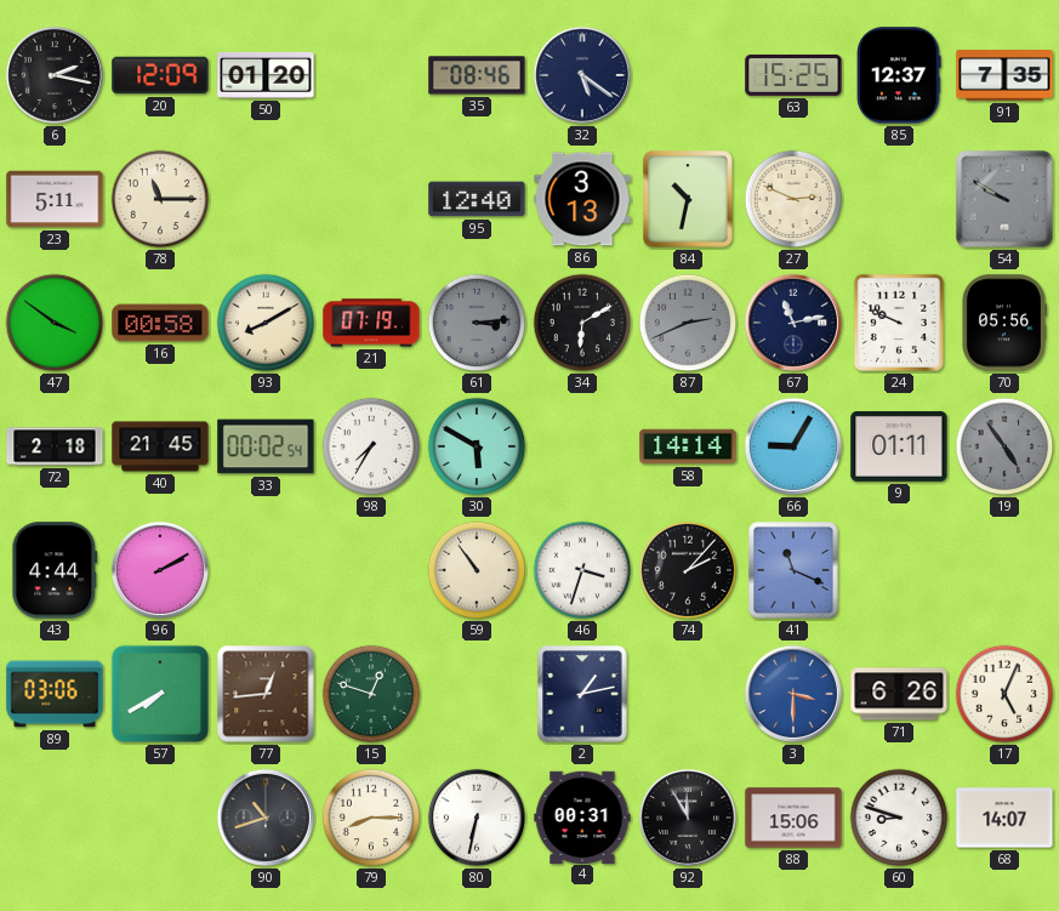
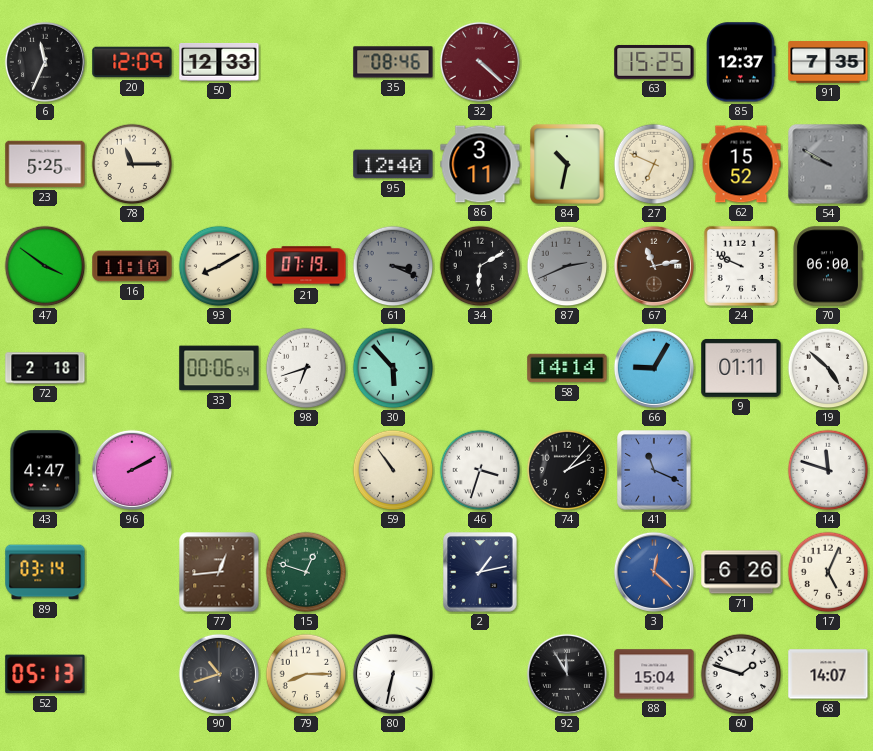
6: 2:17 -> 11:34
50: 01:20 -> 12:33
32: 5:21 -> 4:22
32 dial: navy -> burgundy
23: 5:11 -> 5:25
86: 3:13 -> 3:11
27: 2:49 -> 6:49
62: none -> 15:52
16: 00:58 -> 11:10
61: 3:14 -> 3:19
67 dial: navy -> brown
70: 05:56 -> 06:00
40: 21:45 -> none
33: 00:02 -> 00:06
98: 7:35 -> 6:42
30: 5:50 -> 5:53
19: 4:54 -> 4:52
19 dial: grey -> white
43: 4:44 -> 4:47
14: none -> 11:48
89: 03:06 -> 03:14
57: 7:40 -> none
3: 3:30 -> 12:22
52: none -> 05:13
4: 00:31 -> none
88: 15:06 -> 15:04
60: 8:48 -> 1:48
